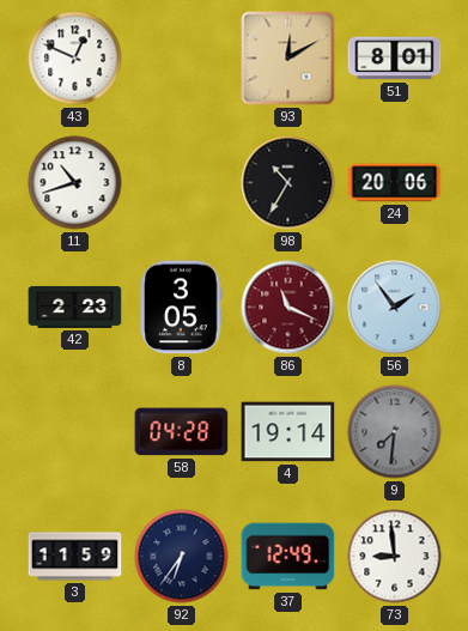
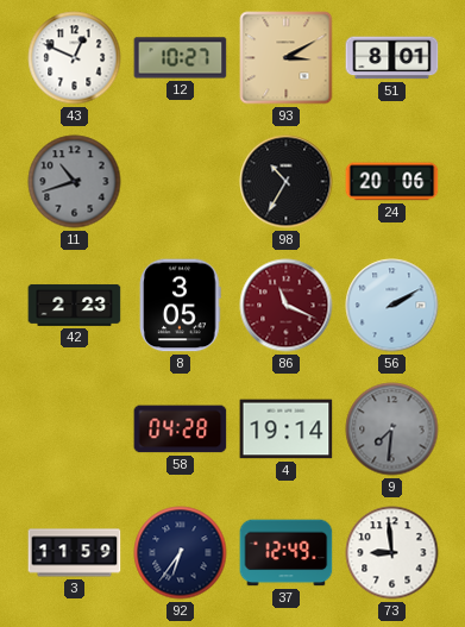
12: none -> 10:27
93: 12:10 -> 3:10
11 dial: white -> grey
56: 1:54 -> 2:10
